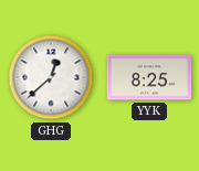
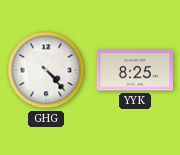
GHG: 12:38 -> 4:23
